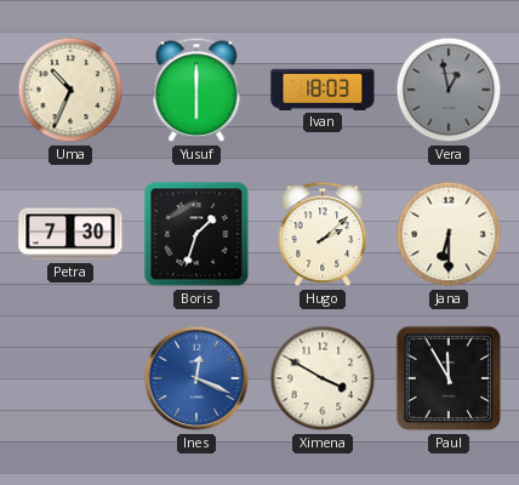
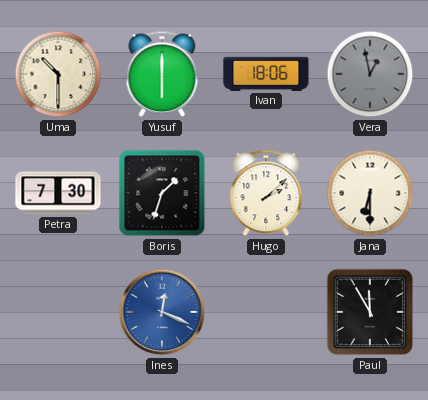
Uma: 10:34 -> 10:30
Ivan: 18:03 -> 18:06
Ximena: 3:50 -> none
